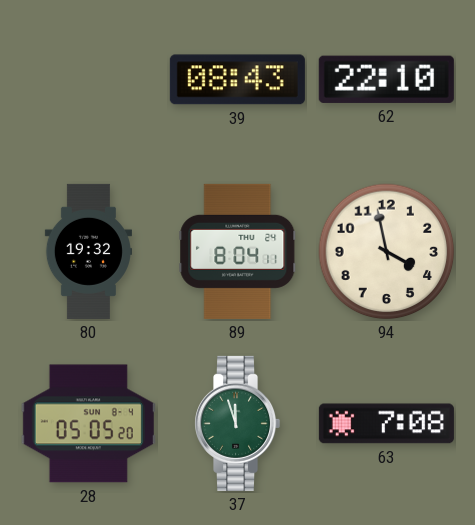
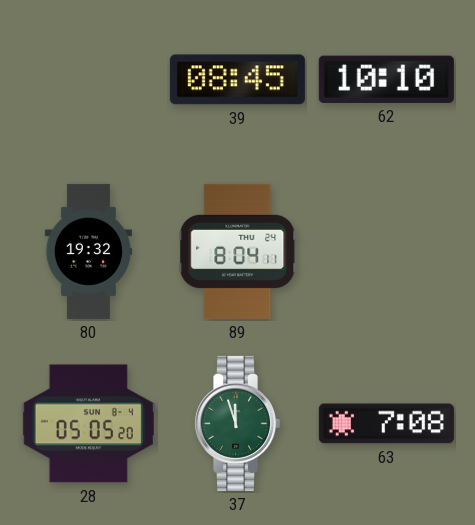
39: 08:43 -> 08:45
62: 22:10 -> 10:10
94: 3:58 -> none
